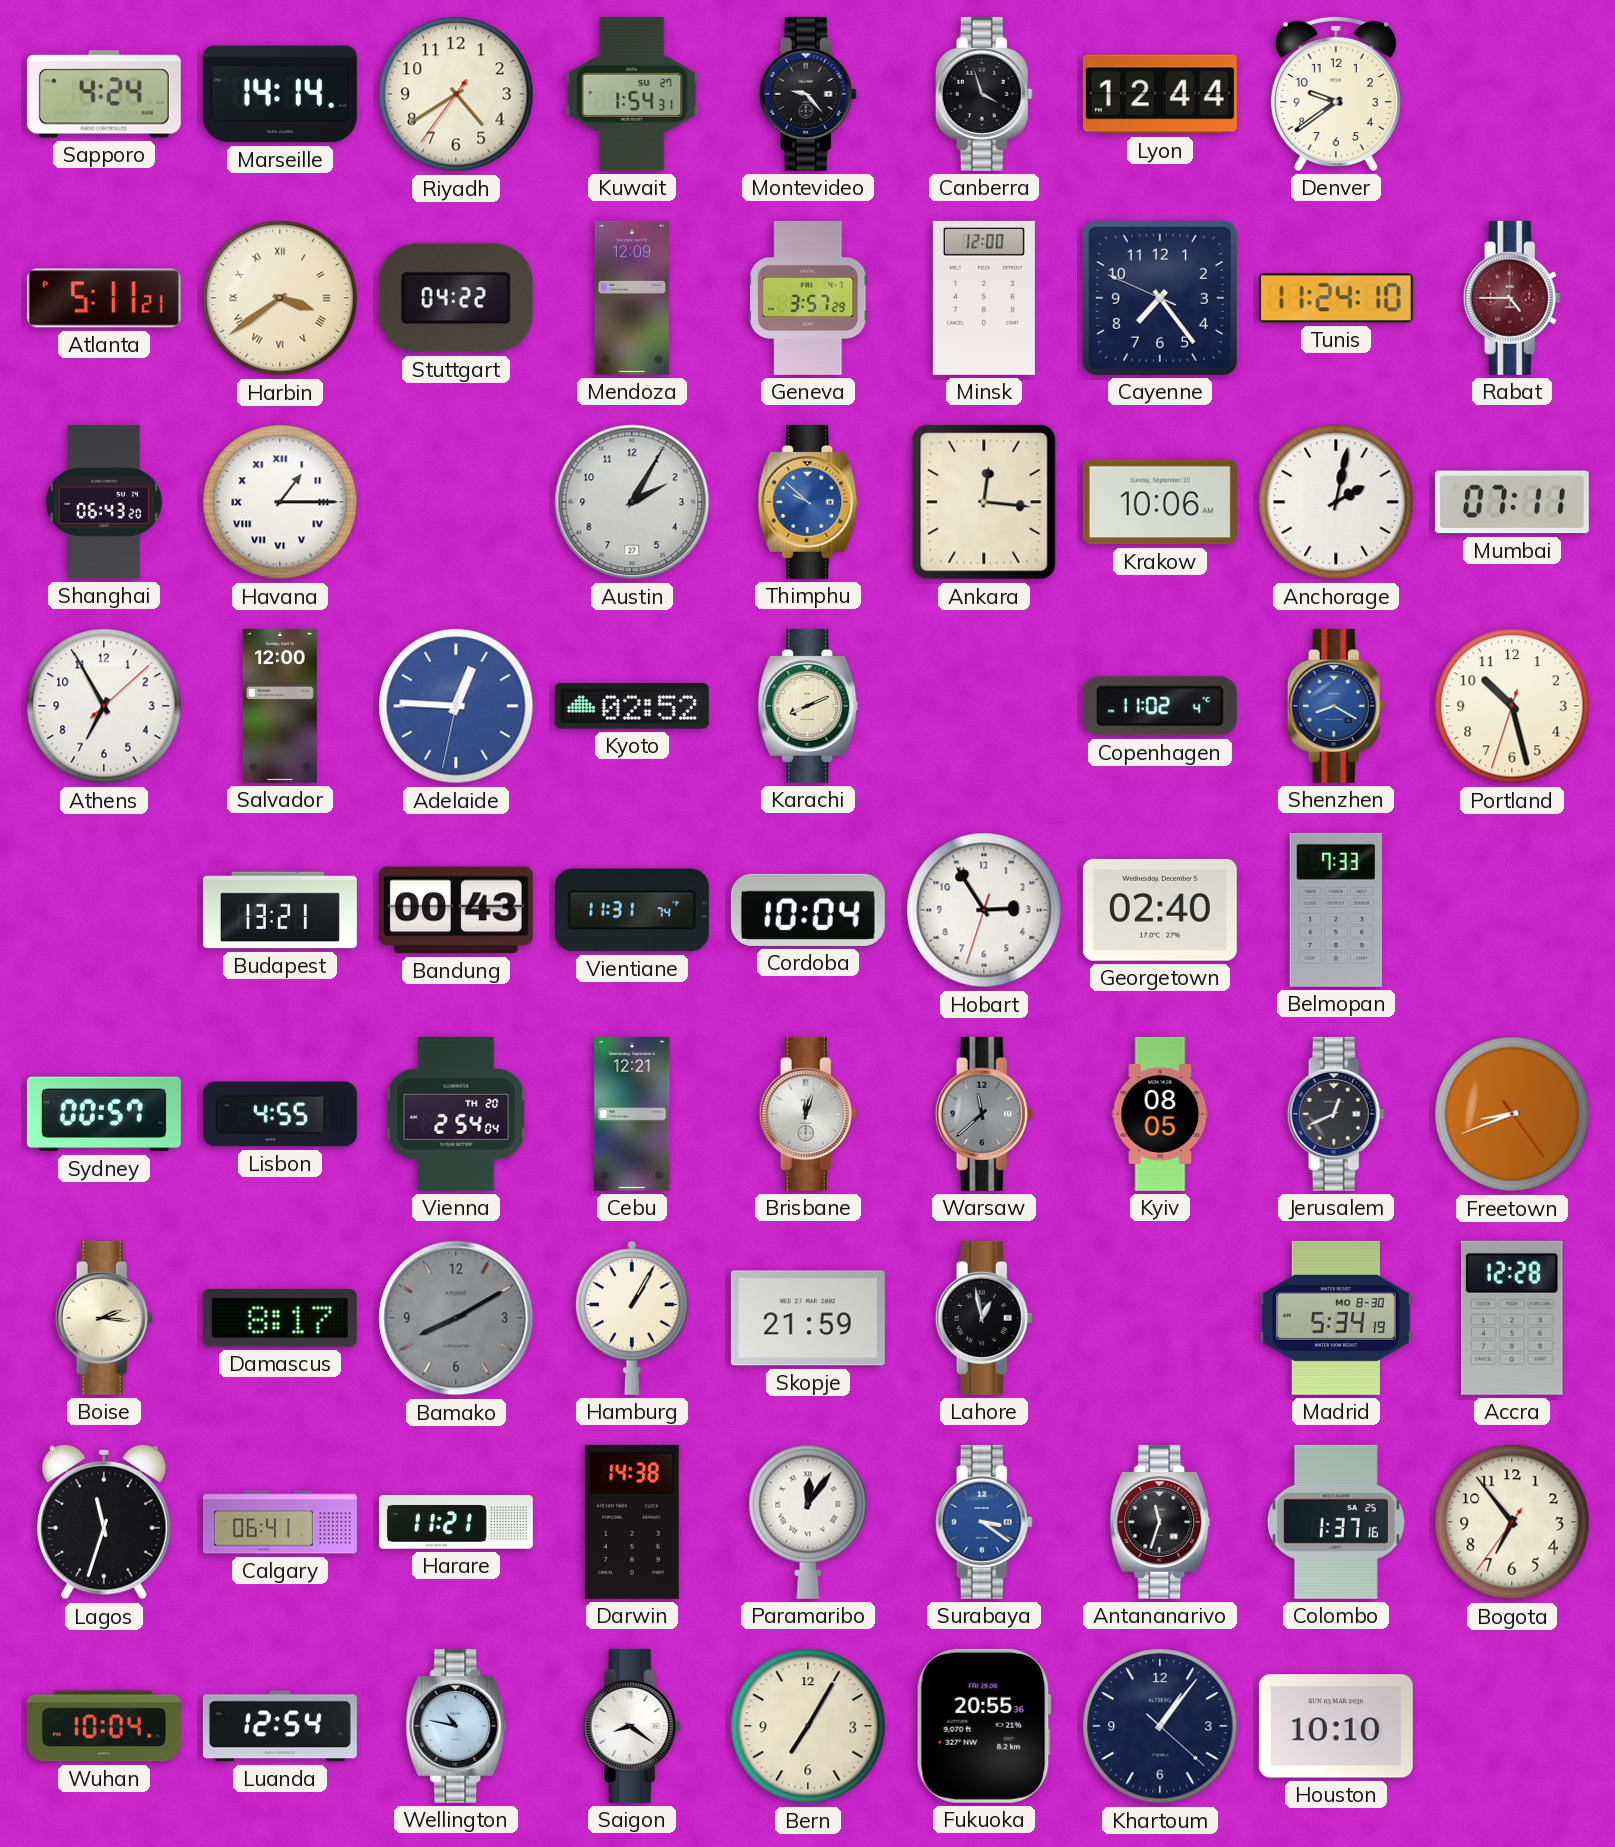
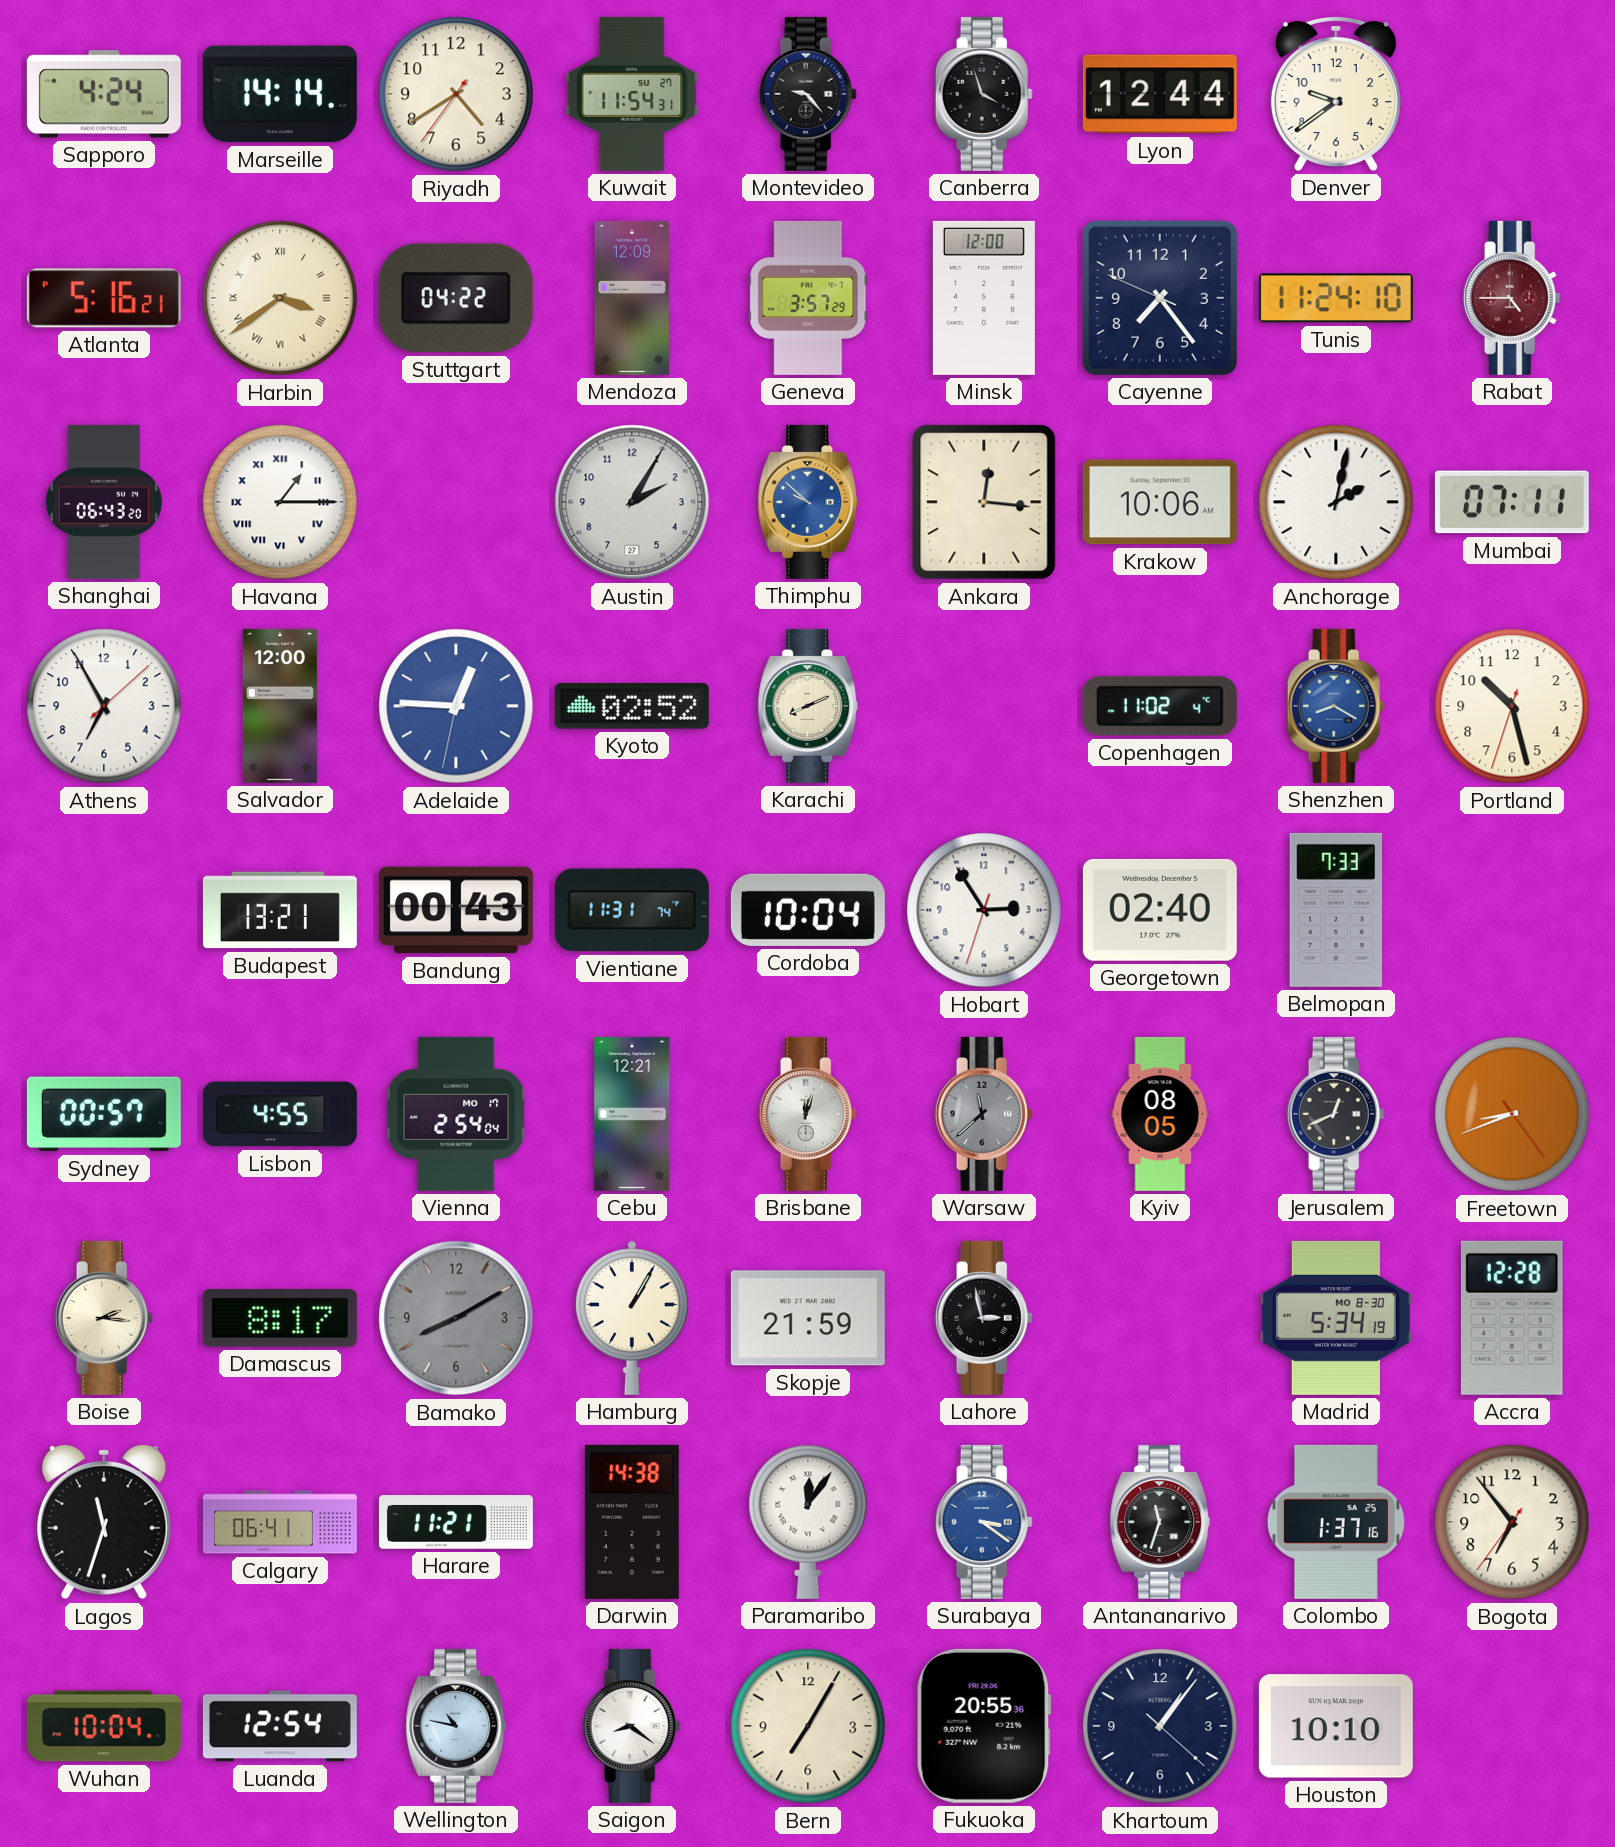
Kuwait: 1:54 -> 11:54
Atlanta: 5:11 -> 5:16
Vienna date: TH 20 -> MO 17
Lahore: 12:58 -> 2:58
